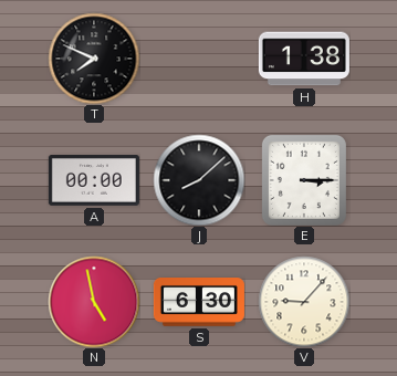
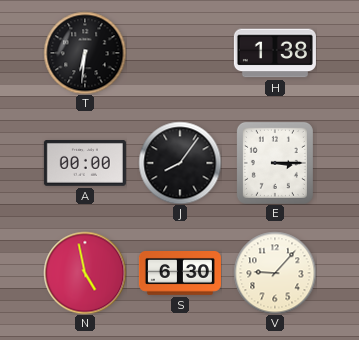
T: 7:49 -> 6:31
J: 8:08 -> 8:06
